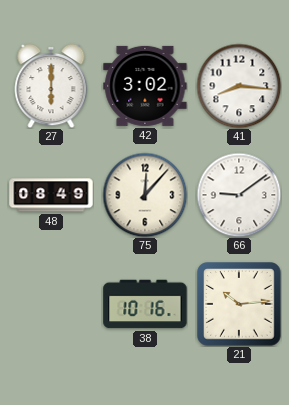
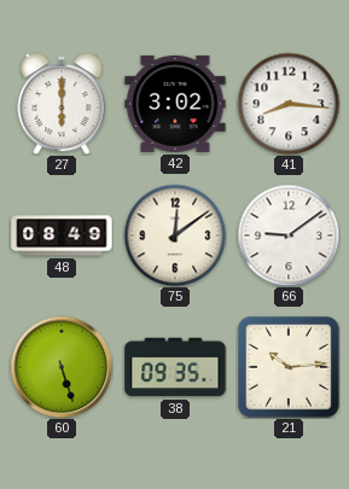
75: 12:07 -> 12:09
60: none -> 5:27
38: 10:16 -> 09:35
